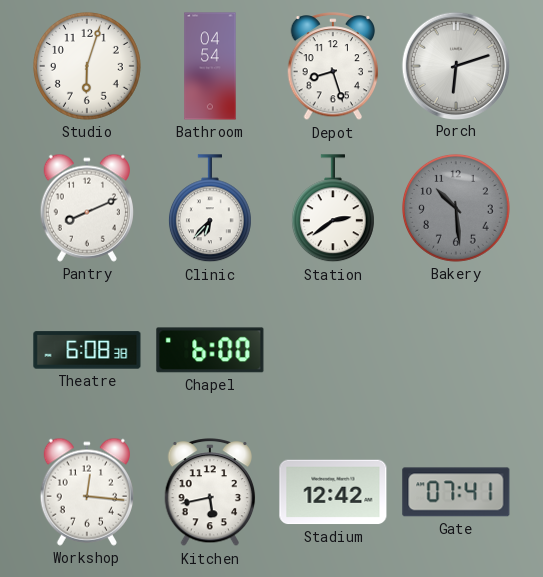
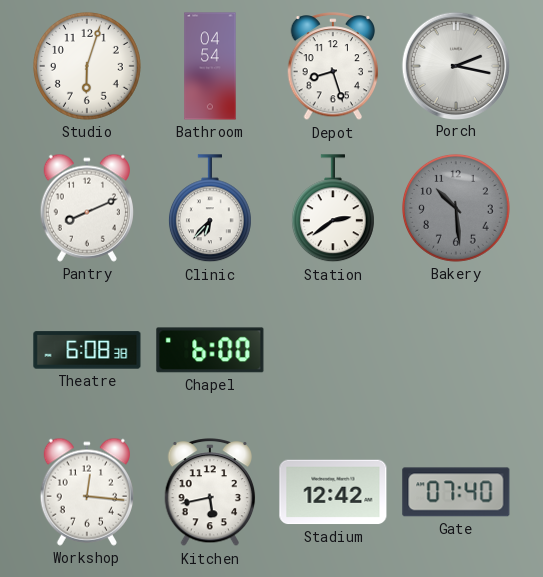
Porch: 6:12 -> 2:17
Gate: 07:41 -> 07:40
